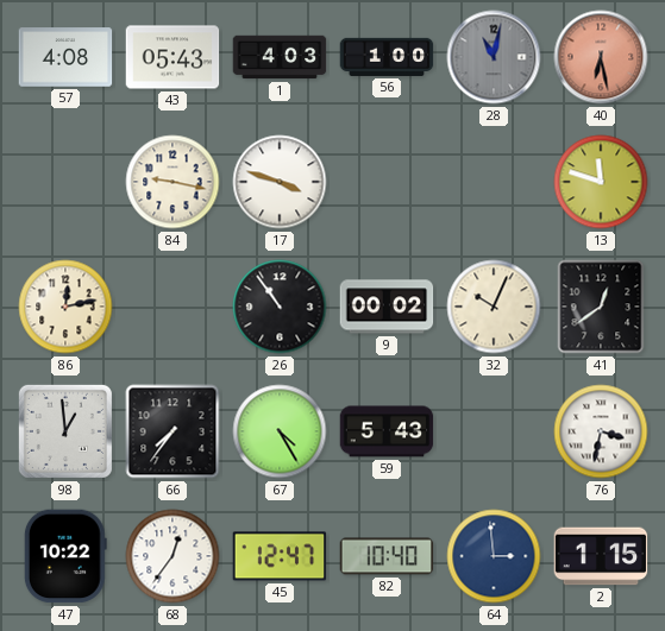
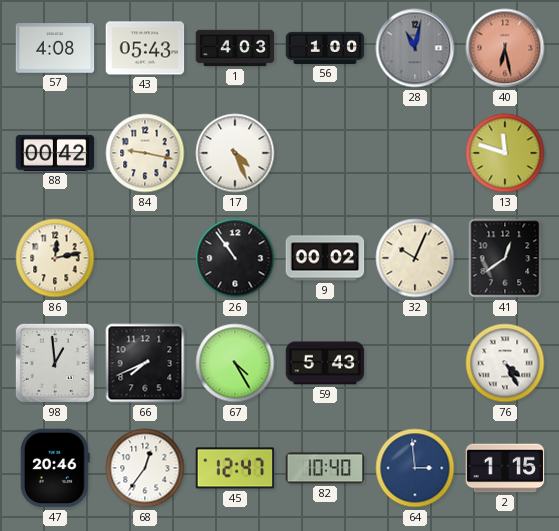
88: none -> 00:42
17: 3:48 -> 4:26
66: 7:36 -> 7:41
76: 3:32 -> 4:25
47: 10:22 -> 20:46
